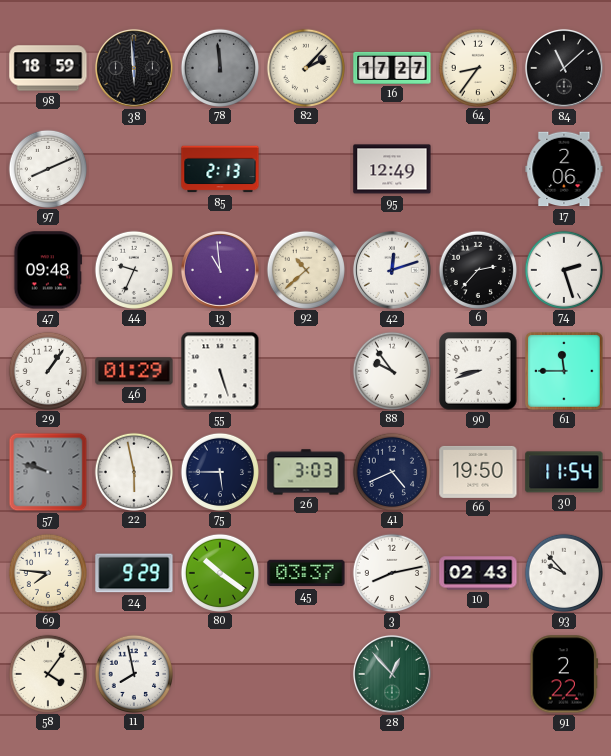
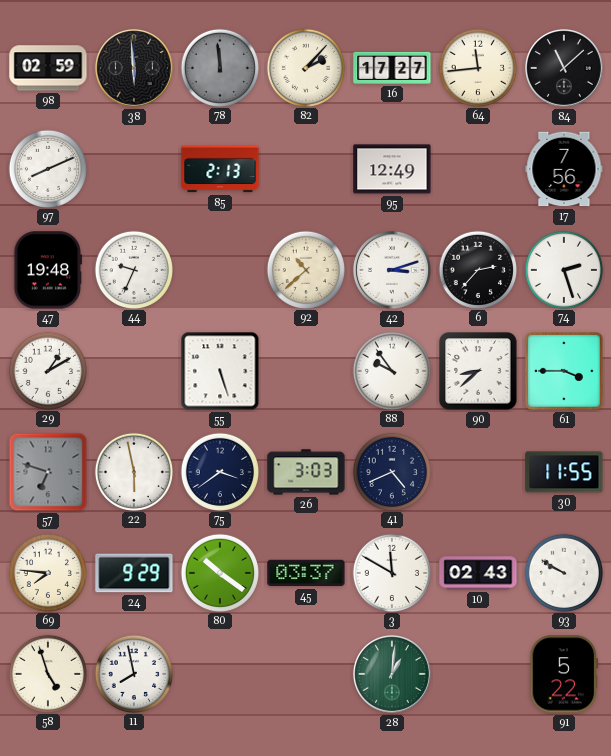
98: 18:59 -> 02:59
64: 8:36 -> 11:44
17: 2:06 -> 7:56
47: 09:48 -> 19:48
13: 10:59 -> none
42: 12:12 -> 3:12
29: 1:06 -> 1:10
46: 01:29 -> none
90: 8:42 -> 8:38
61: 11:45 -> 3:45
57: 9:48 -> 6:48
75: 5:45 -> 3:39
66: 19:50 -> none
30: 11:54 -> 11:55
3: 8:13 -> 11:50
93: 9:53 -> 9:50
58: 4:06 -> 4:57
28: 12:53 -> 1:01
91: 2:22 -> 5:22
